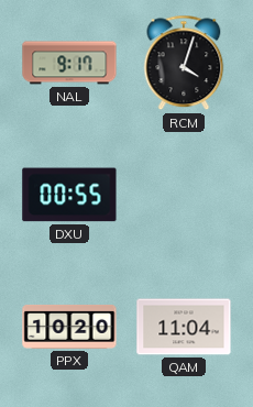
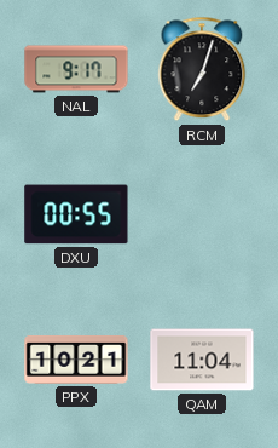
RCM: 4:03 -> 7:03
PPX: 10:20 -> 10:21
